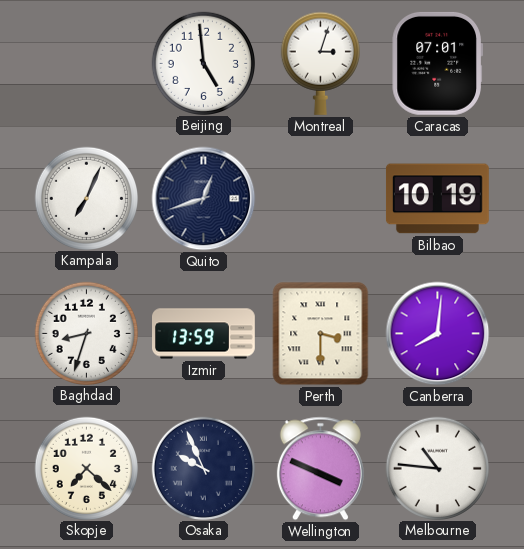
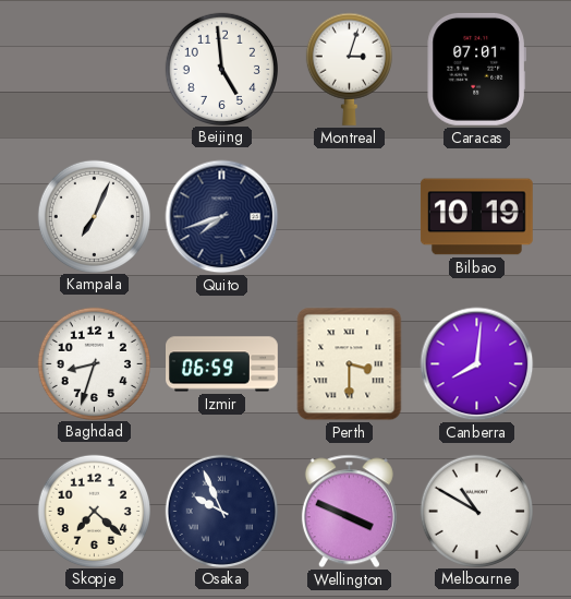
Quito: 12:42 -> 7:42
Izmir: 13:59 -> 06:59
Melbourne: 10:46 -> 10:50
